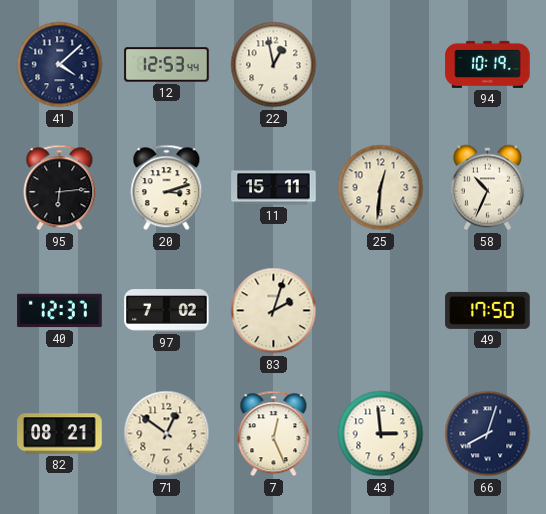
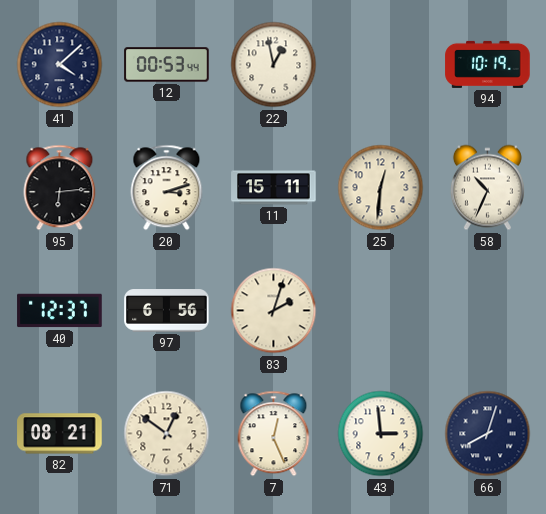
12: 12:53 -> 00:53
97: 7:02 -> 6:56
49: 17:50 -> none
